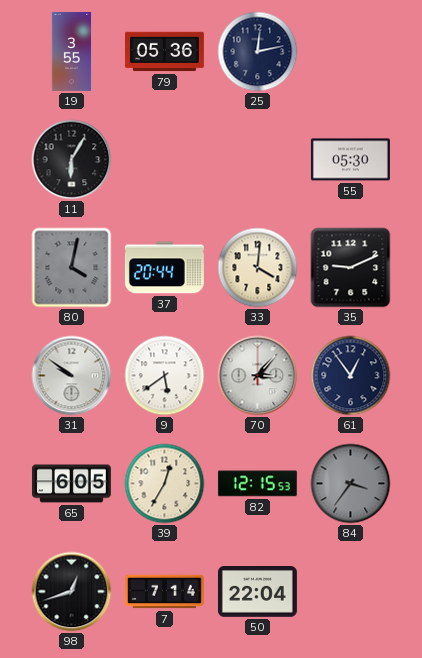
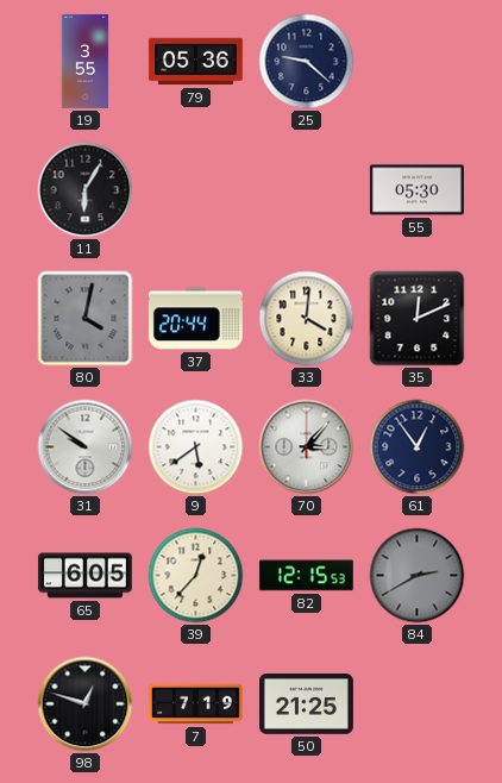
25: 12:13 -> 9:22
35: 9:11 -> 12:11
39: 12:35 -> 12:37
84: 3:36 -> 2:40
98: 12:42 -> 12:48
7: 7:14 -> 7:19
50: 22:04 -> 21:25
